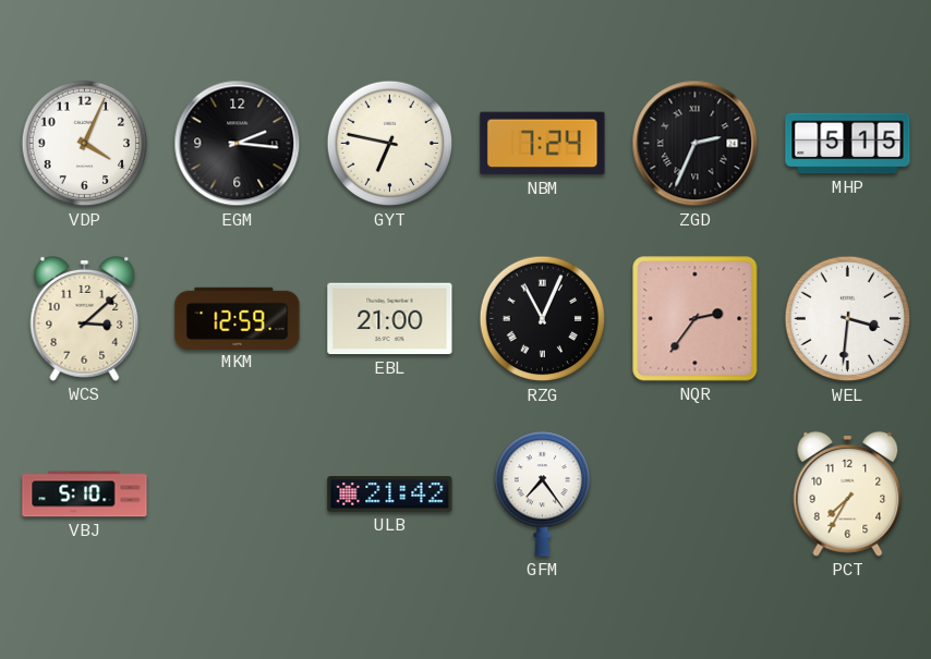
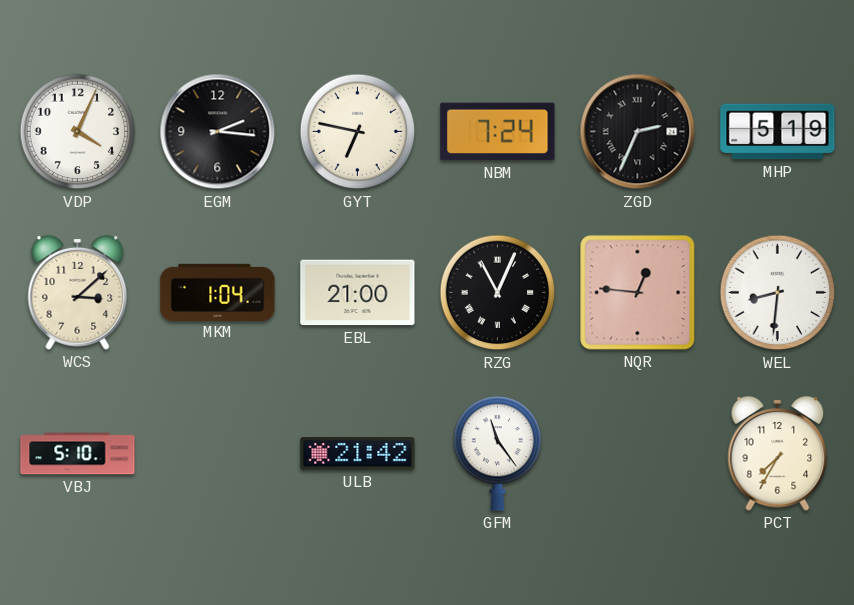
MHP: 5:15 -> 5:19
MKM: 12:59 -> 1:04
NQR: 2:36 -> 12:46
WEL: 3:31 -> 8:31
GFM: 7:24 -> 11:24
